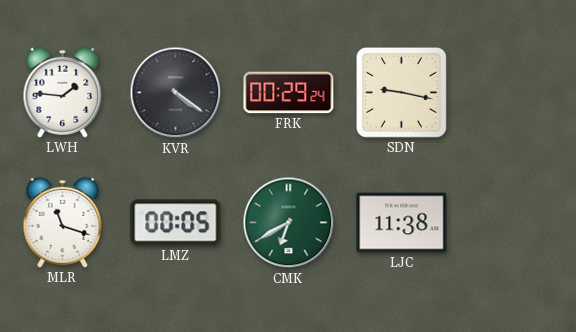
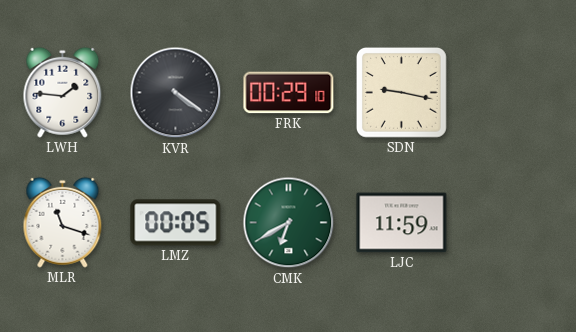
FRK: 00:29:24 -> 00:29:10
LJC: 11:38 -> 11:59
